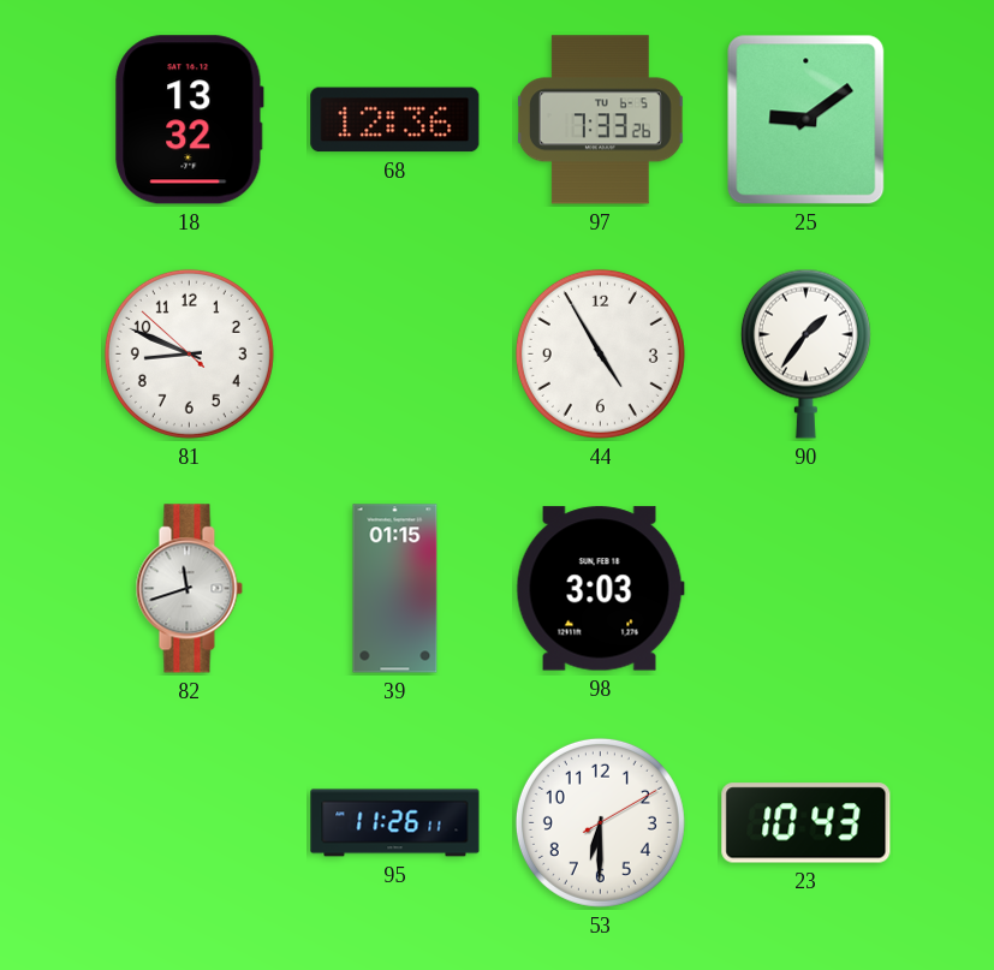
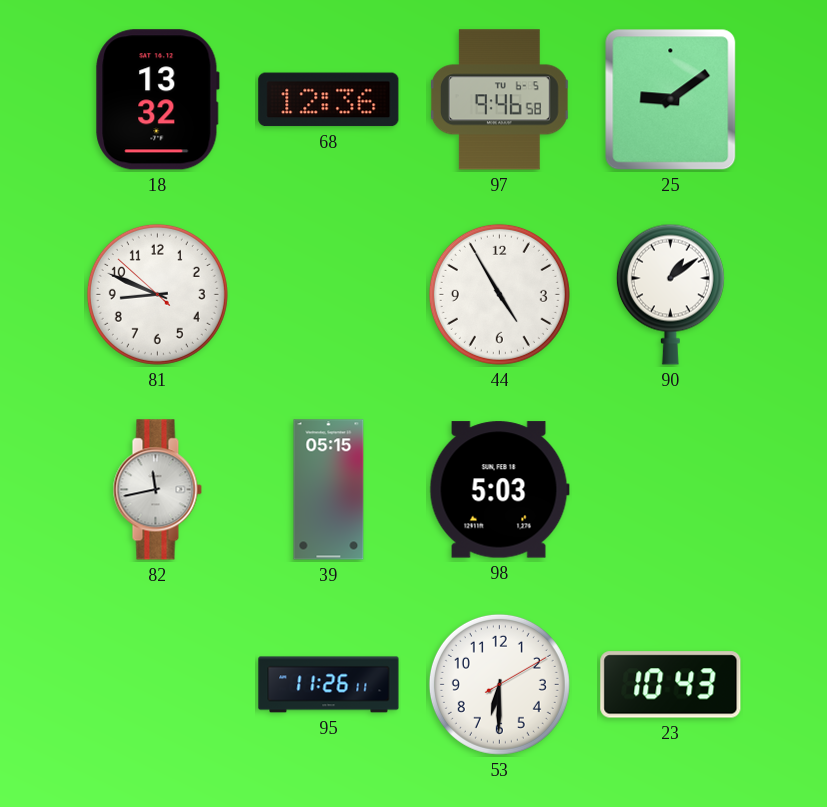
97: 7:33 -> 9:46
90: 1:36 -> 1:09
82: 11:42 -> 11:43
39: 01:15 -> 05:15
98: 3:03 -> 5:03
